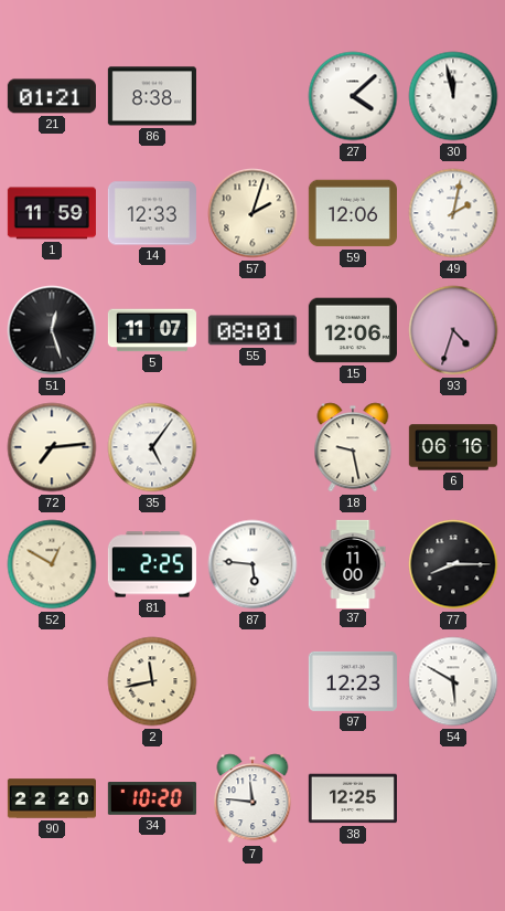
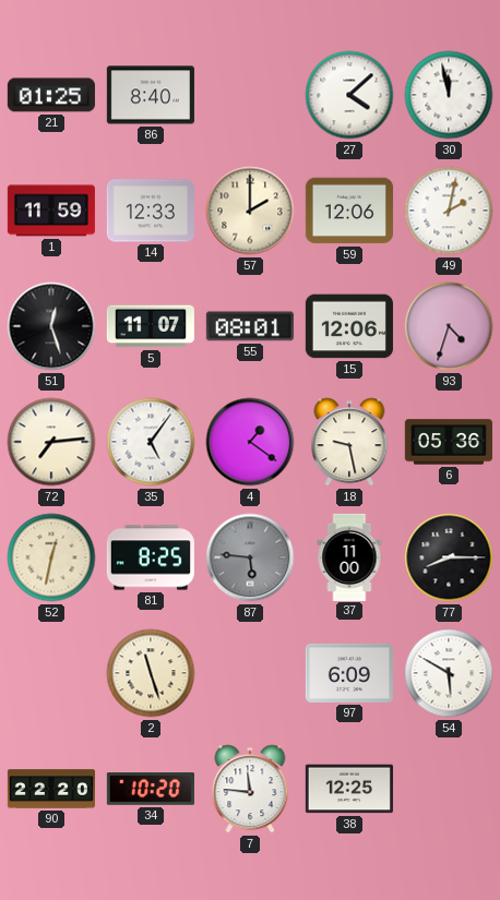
21: 01:21 -> 01:25
86: 8:38 -> 8:40
57: 2:03 -> 2:00
4: none -> 1:21
6: 06:16 -> 05:36
52: 12:50 -> 12:32
81: 2:25 -> 8:25
87 dial: white -> grey
2: 11:43 -> 11:27
97: 12:23 -> 6:09
